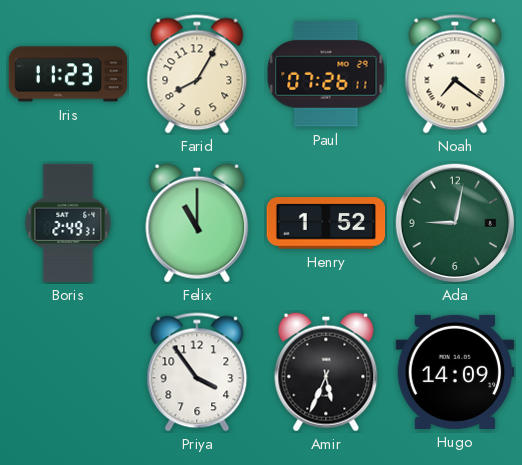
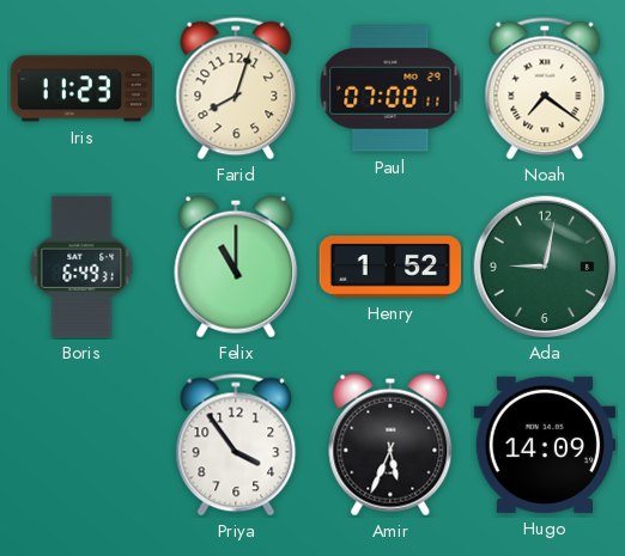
Farid: 8:05 -> 8:03
Paul: 07:26 -> 07:00
Boris: 2:49 -> 6:49
